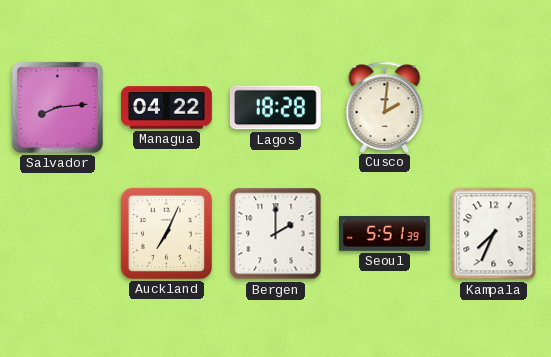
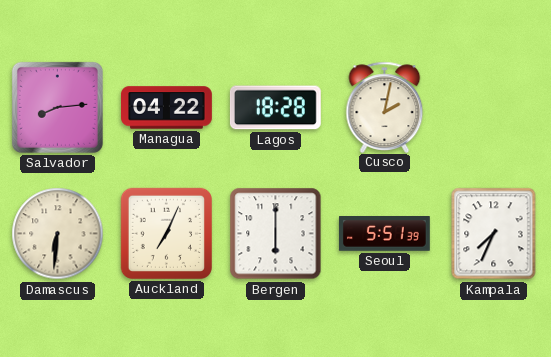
Cusco: 2:01 -> 2:02
Damascus: none -> 6:31
Bergen: 2:00 -> 6:00
